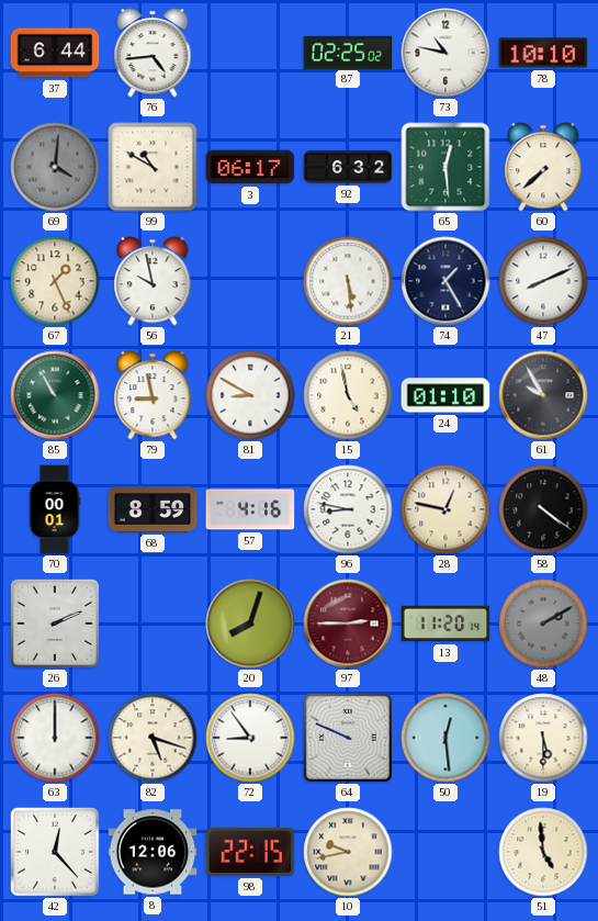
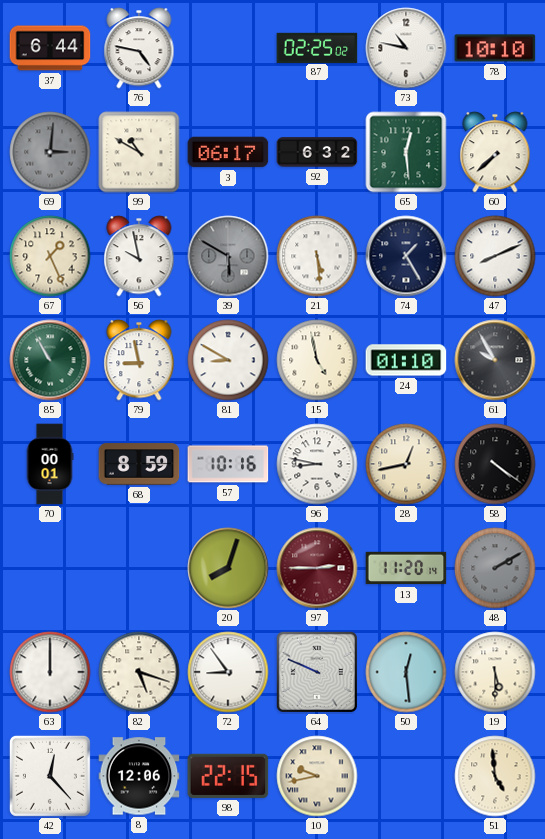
76: 4:44 -> 4:47
69: 4:01 -> 3:01
39: none -> 5:50
57: 4:16 -> 10:16
28: 12:47 -> 12:43
26: 2:11 -> none
